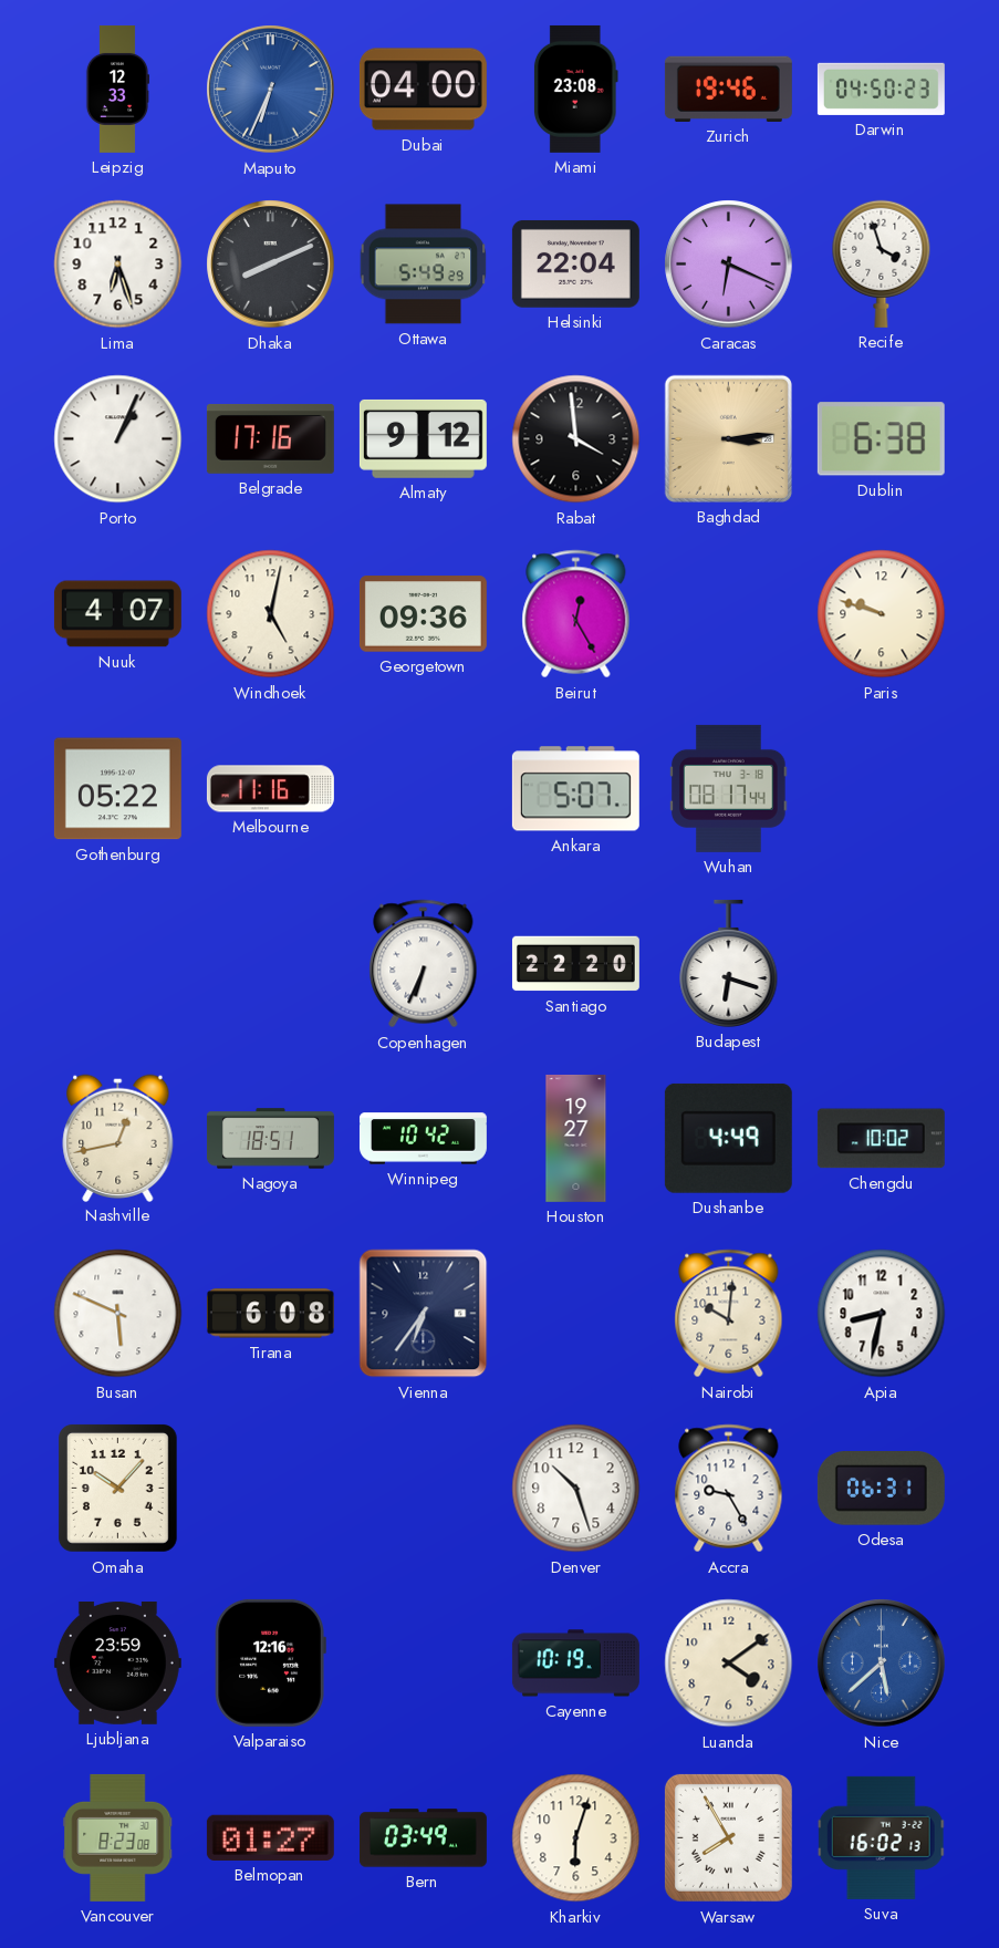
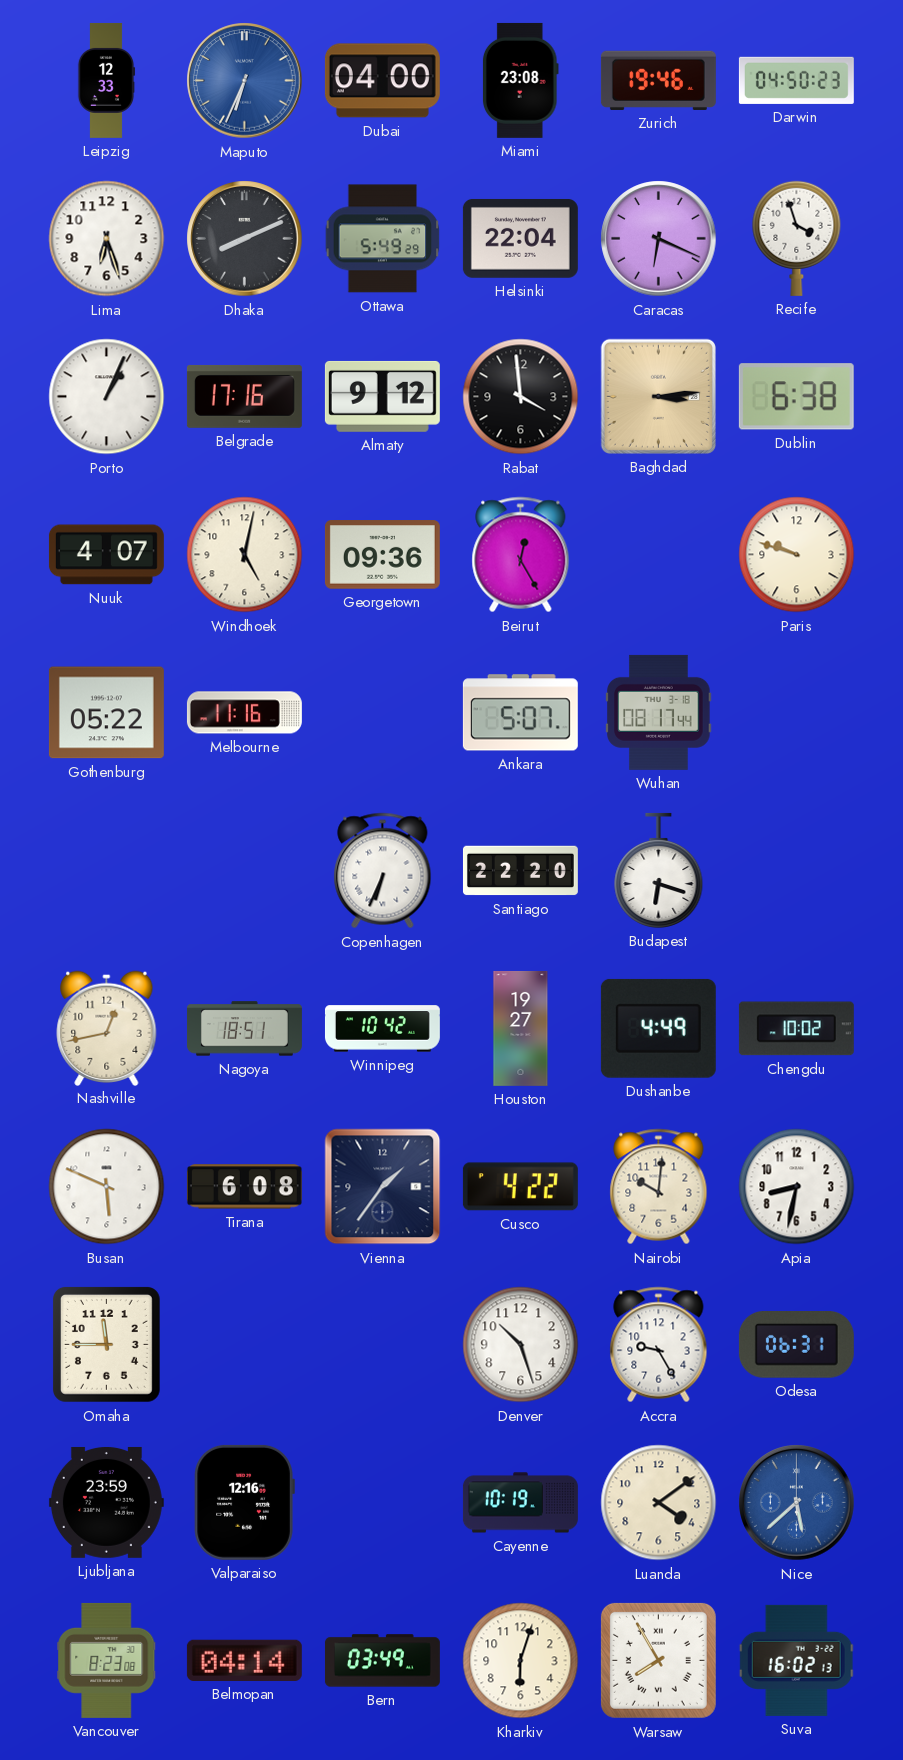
Vienna: 6:36 -> 1:36
Cusco: none -> 4:22
Omaha: 10:07 -> 11:45
Belmopan: 01:27 -> 04:14
